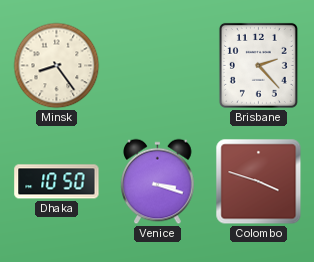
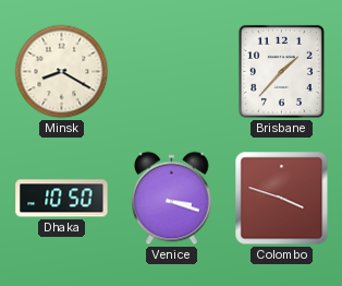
Minsk: 8:24 -> 8:20
Brisbane: 2:23 -> 1:37
